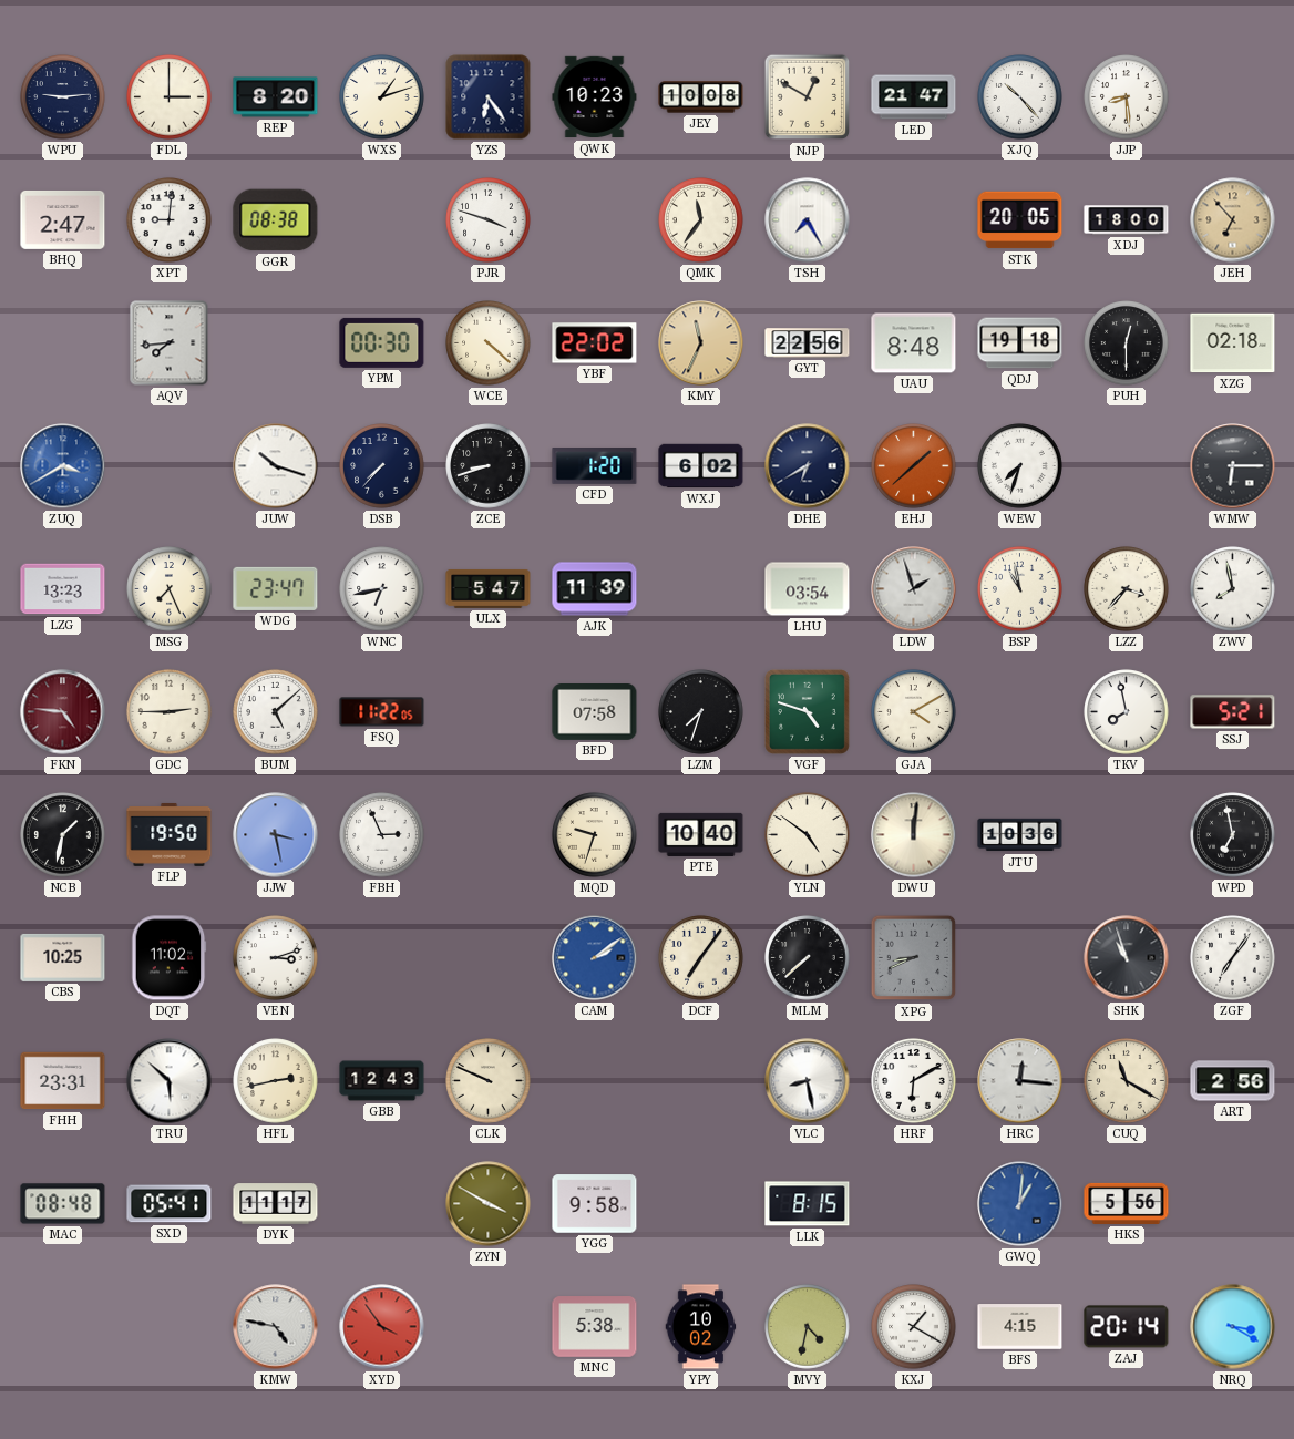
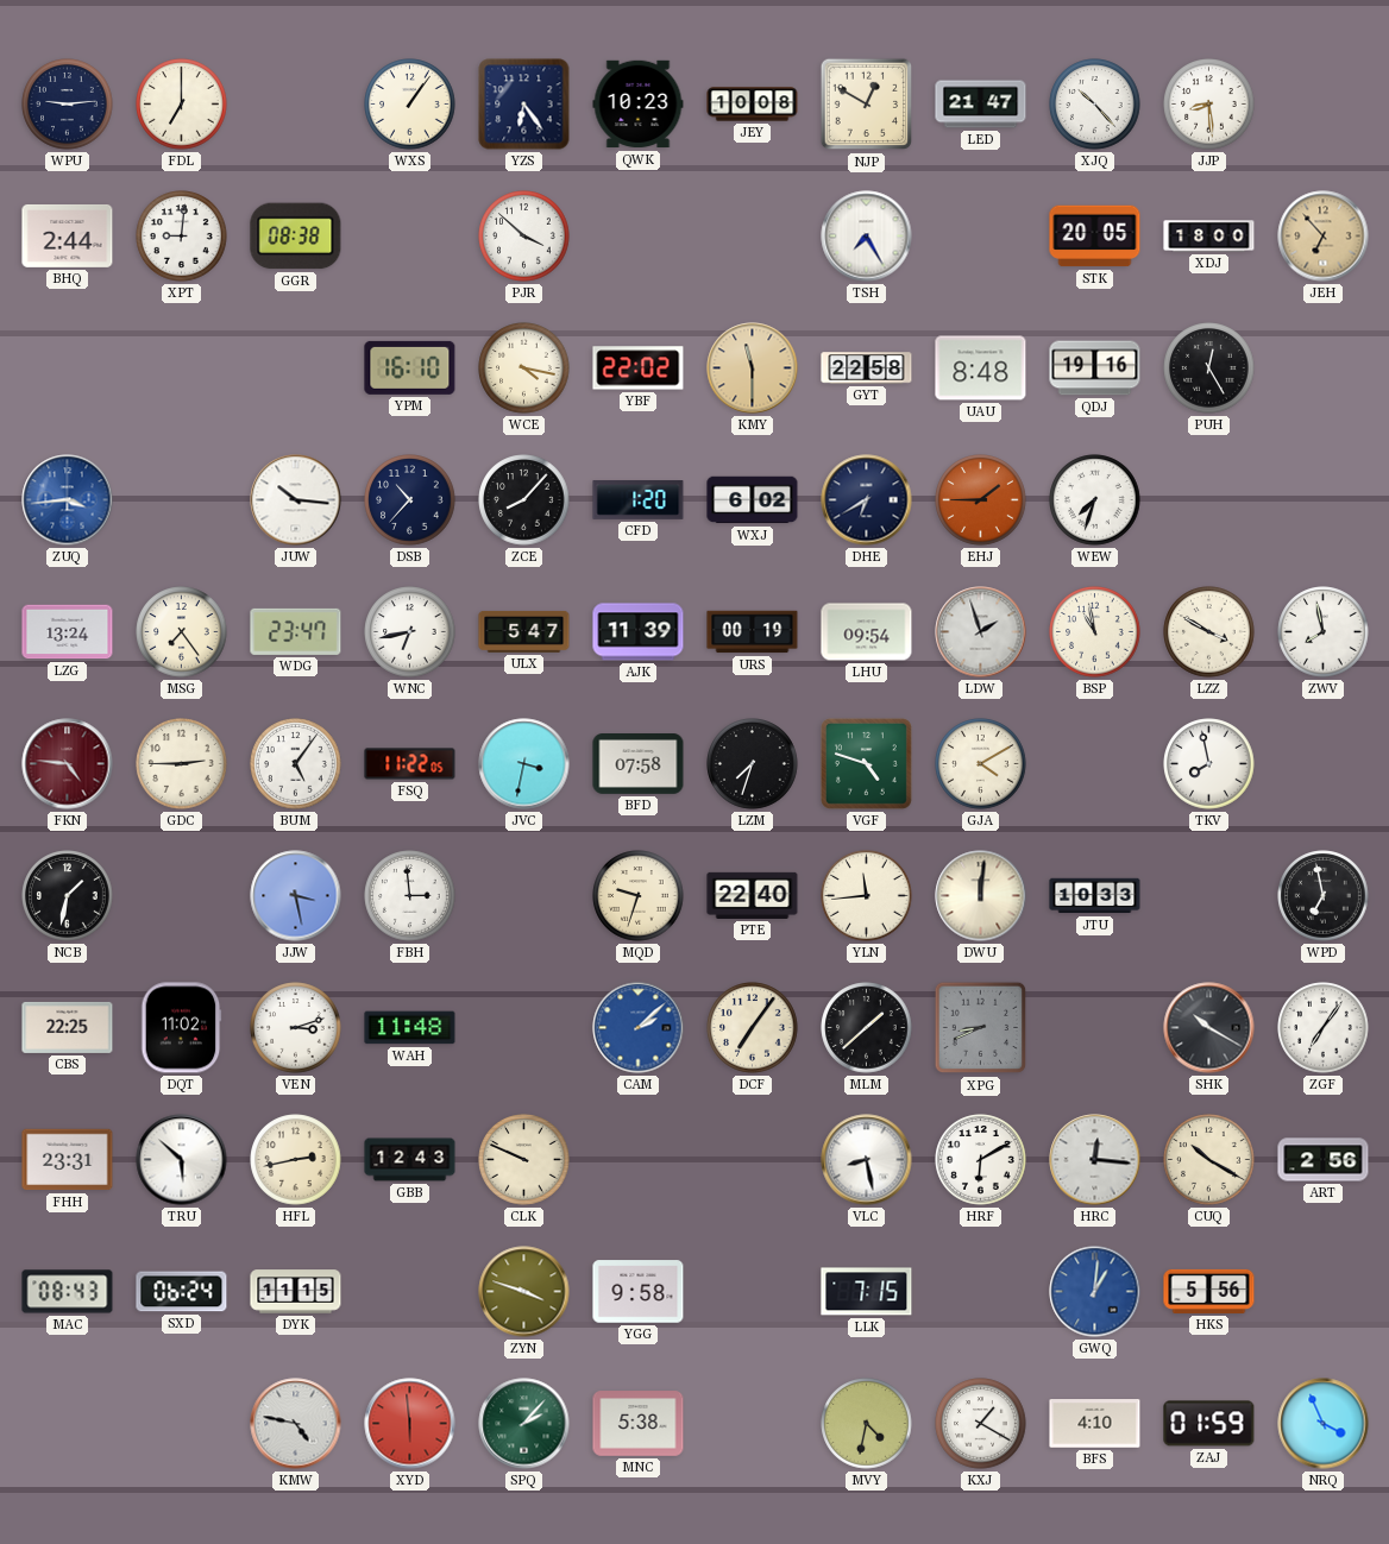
FDL: 3:00 -> 7:00
REP: 8:20 -> none
WXS: 1:12 -> 1:06
BHQ: 2:47 -> 2:44
PJR: 3:48 -> 3:52
QMK: 11:36 -> none
AQV: 7:44 -> none
YPM: 00:30 -> 16:10
WCE: 4:22 -> 4:17
KMY: 11:34 -> 11:30
GYT: 22:56 -> 22:58
QDJ: 19:18 -> 19:16
PUH: 12:30 -> 12:25
XZG: 02:18 -> none
ZUQ: 3:40 -> 3:44
JUW: 10:18 -> 10:16
DSB: 7:37 -> 10:37
ZCE: 8:42 -> 8:07
EHJ: 1:38 -> 1:45
WMW: 6:15 -> none
LZG: 13:23 -> 13:24
MSG: 7:26 -> 7:24
URS: none -> 00:19
LHU: 03:54 -> 09:54
LZZ: 3:37 -> 3:50
BUM: 5:08 -> 5:06
JVC: none -> 3:32
SSJ: 5:21 -> none
FLP: 19:50 -> none
FBH: 2:56 -> 2:59
PTE: 10:40 -> 22:40
YLN: 4:51 -> 11:44
JTU: 10:36 -> 10:33
CBS: 10:25 -> 22:25
WAH: none -> 11:48
CAM: 2:09 -> 2:08
MLM: 7:38 -> 1:38
SHK: 10:57 -> 10:20
CUQ: 11:20 -> 10:20
MAC: 08:48 -> 08:43
SXD: 05:41 -> 06:24
DYK: 11:17 -> 11:15
ZYN: 3:50 -> 3:48
LLK: 8:15 -> 7:15
XYD: 3:54 -> 5:59
SPQ: none -> 2:07
YPY: 10:02 -> none
BFS: 4:15 -> 4:10
ZAJ: 20:14 -> 01:59
NRQ: 3:20 -> 3:56
